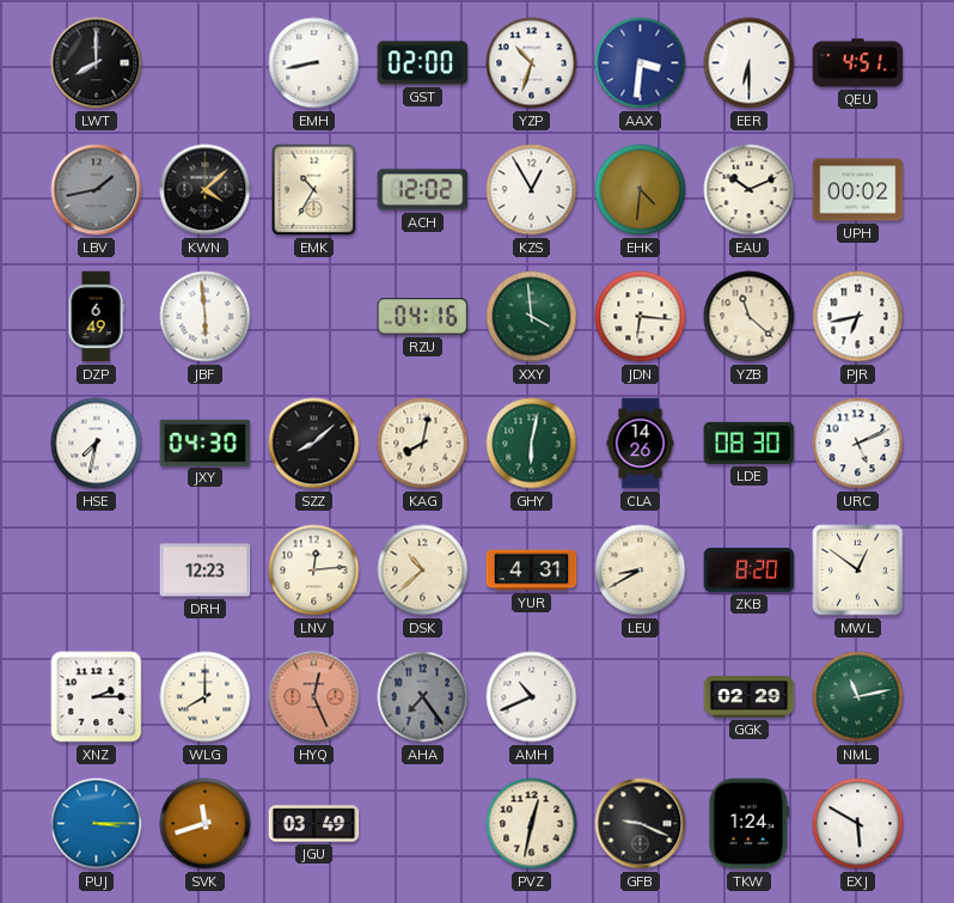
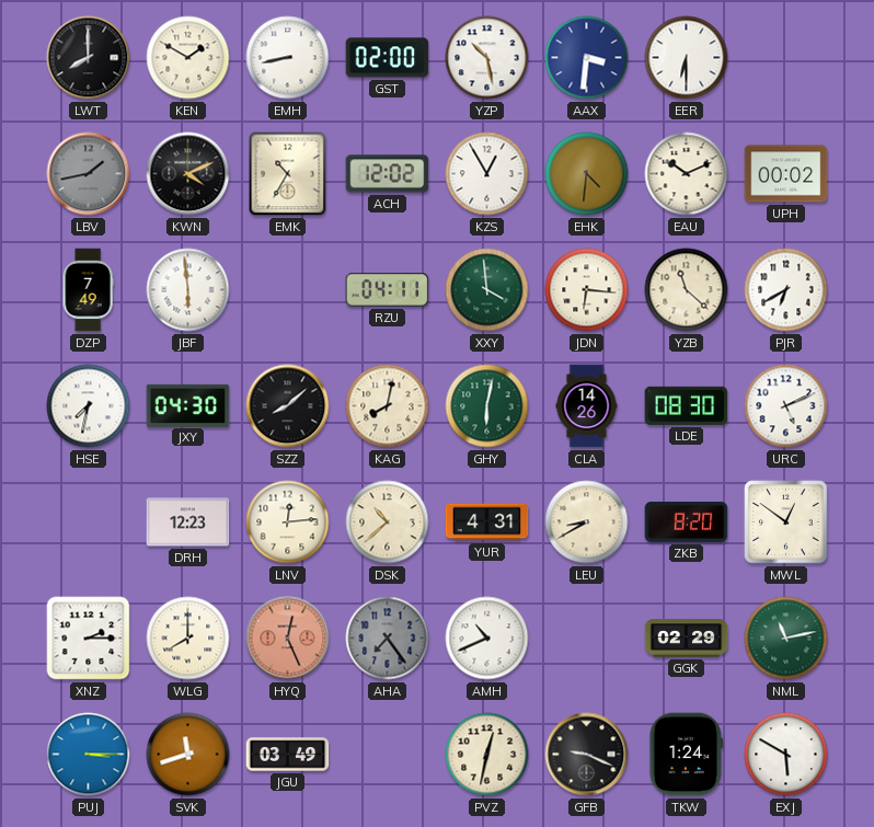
KEN: none -> 1:50
YZP: 10:33 -> 10:28
QEU: 4:51 -> none
KWN: 4:08 -> 4:11
DZP: 6:49 -> 7:49
RZU: 04:16 -> 04:11
PJR: 6:43 -> 6:40
